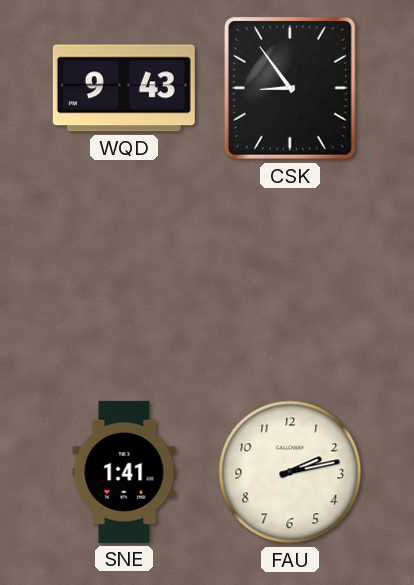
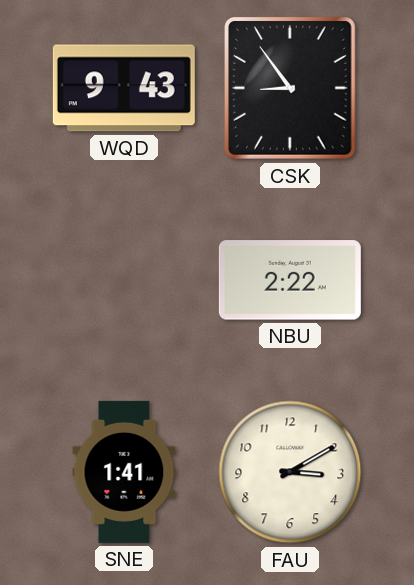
NBU: none -> 2:22
FAU: 2:13 -> 3:10
